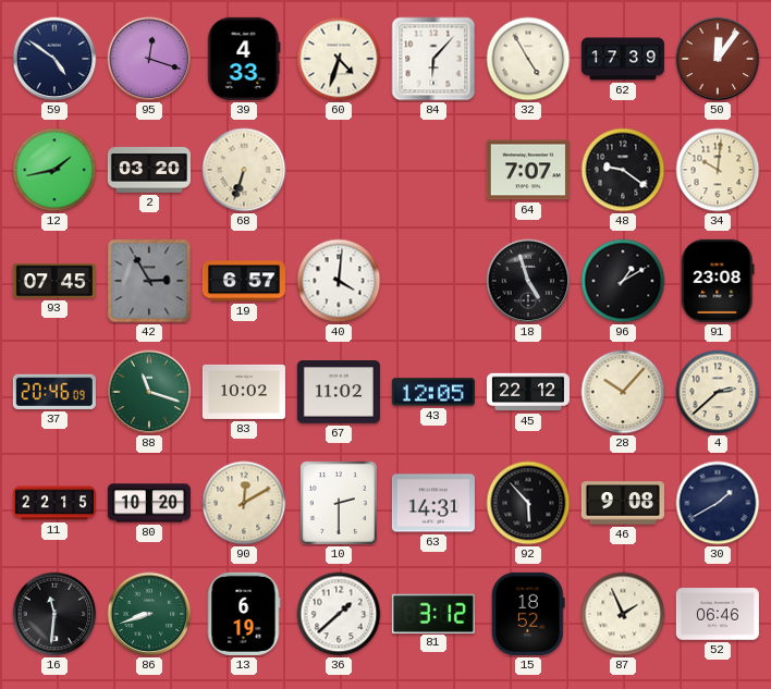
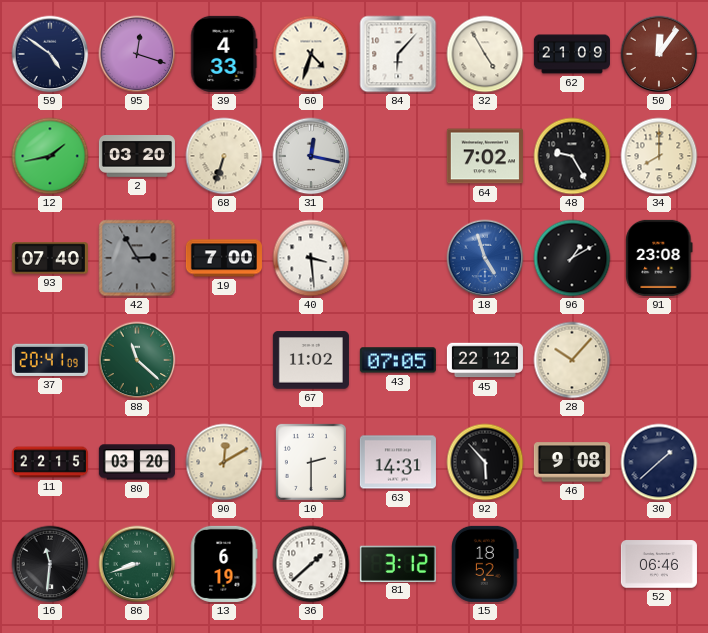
62: 17:39 -> 21:09
31: none -> 12:17
64: 7:07 -> 7:02
48: 9:21 -> 9:25
34: 10:01 -> 8:00
93: 07:45 -> 07:40
19: 6:57 -> 7:00
40: 4:01 -> 3:29
18 dial: black -> blue
37: 20:46 -> 20:41
88: 11:18 -> 11:22
83: 10:02 -> none
43: 12:05 -> 07:05
4: 2:38 -> none
80: 10:20 -> 03:20
30: 1:40 -> 1:38
87: 1:56 -> none
